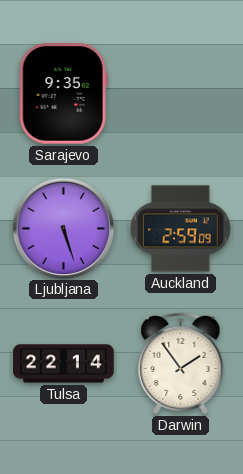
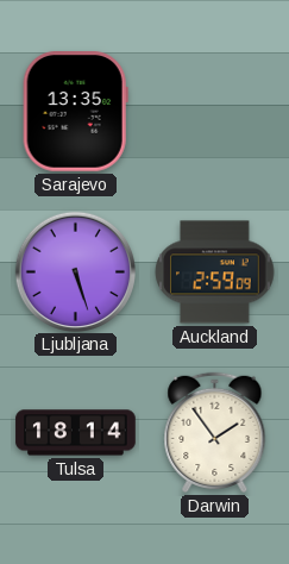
Sarajevo: 9:35 -> 13:35
Tulsa: 22:14 -> 18:14
